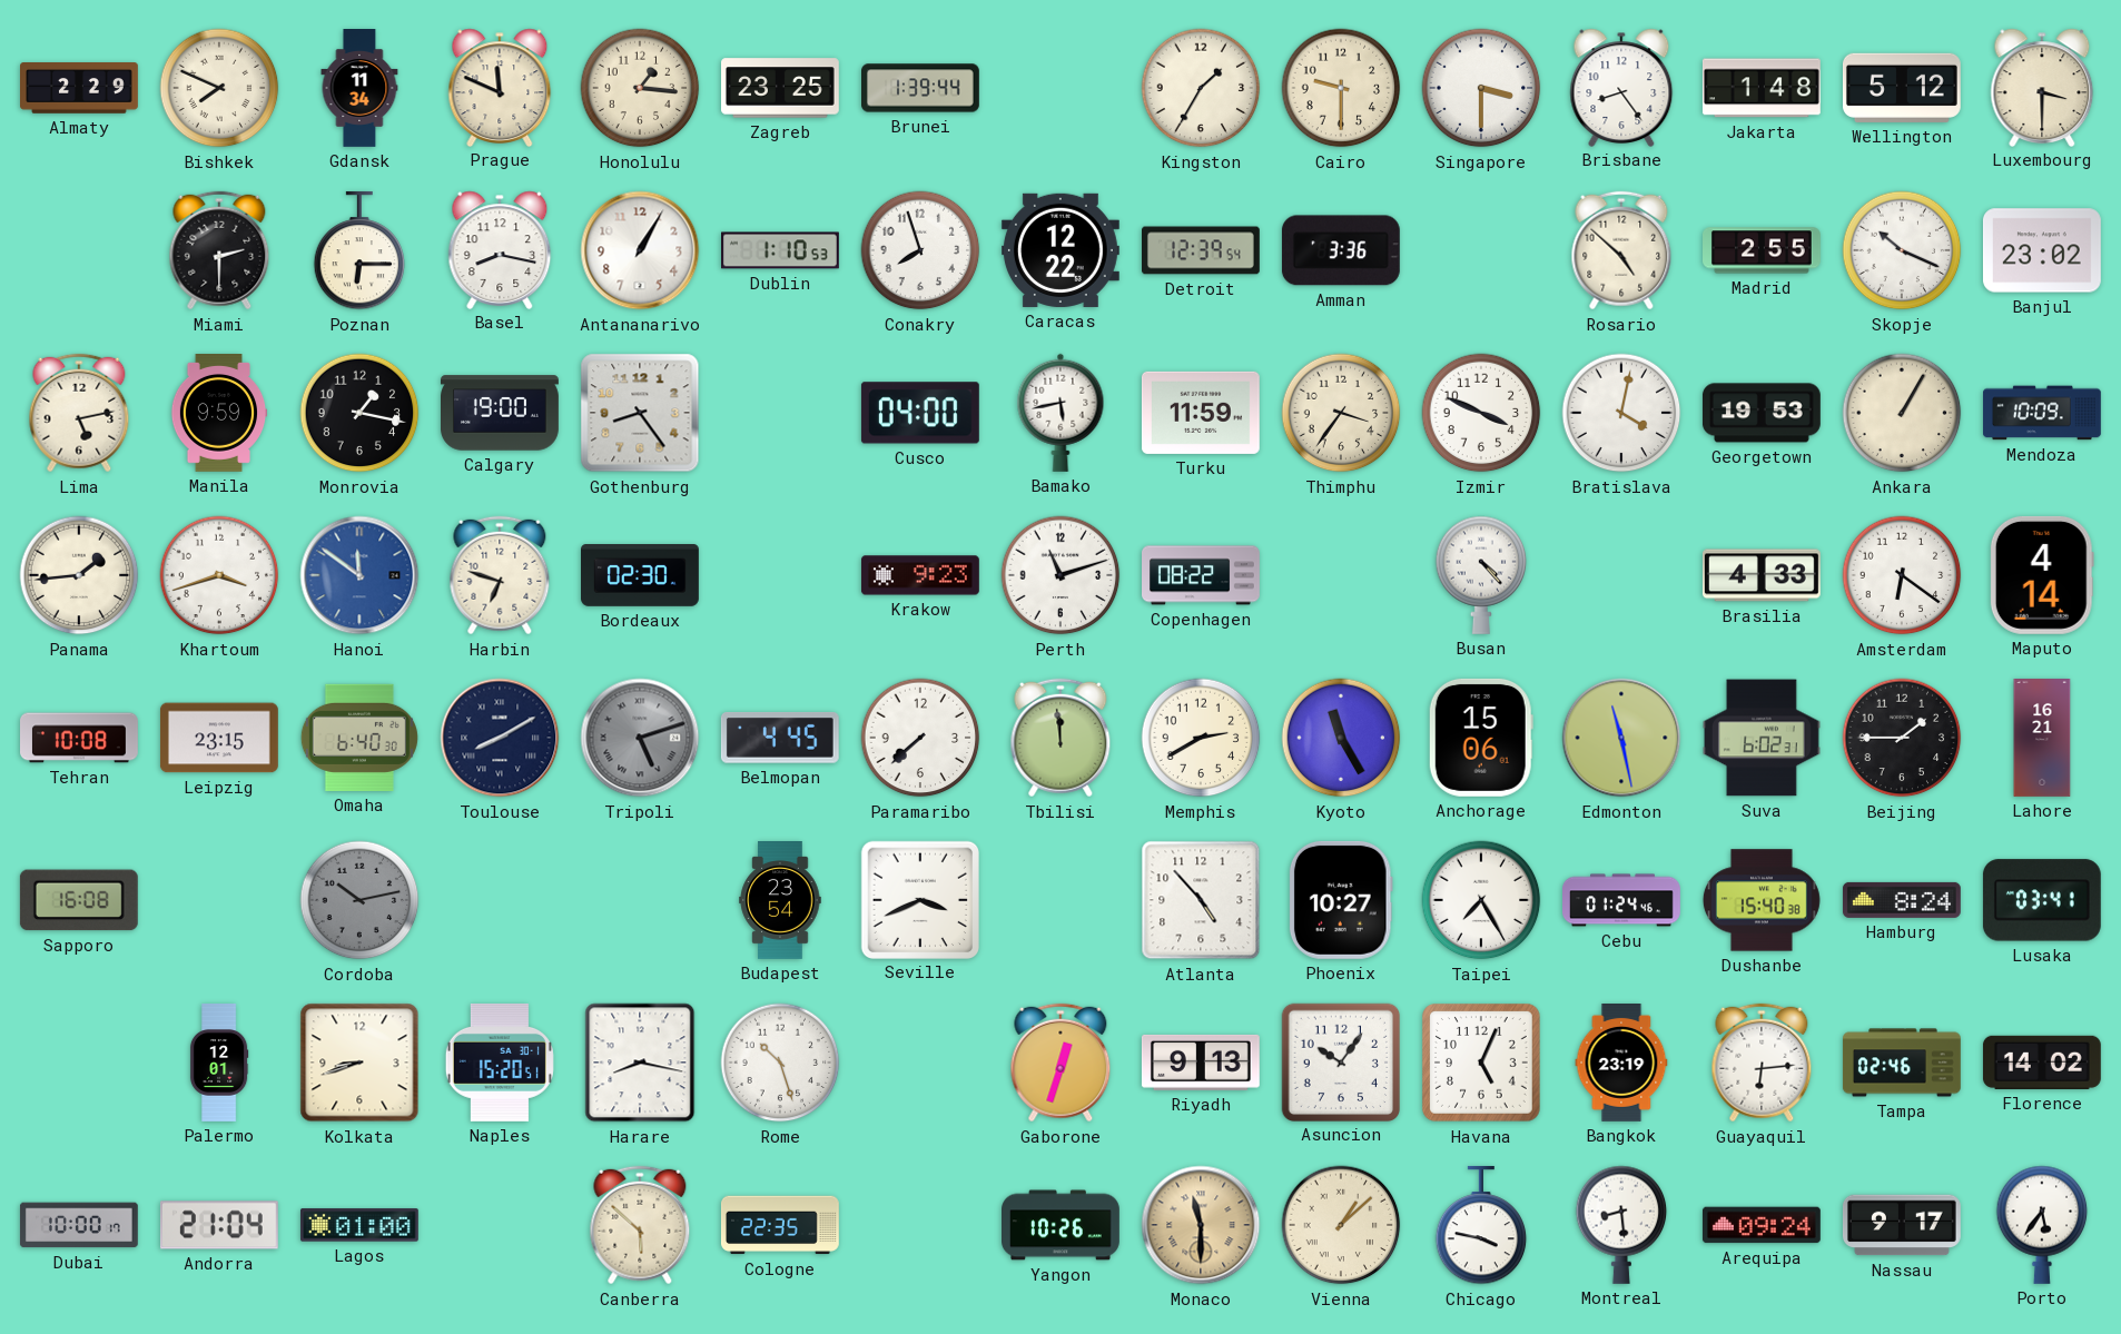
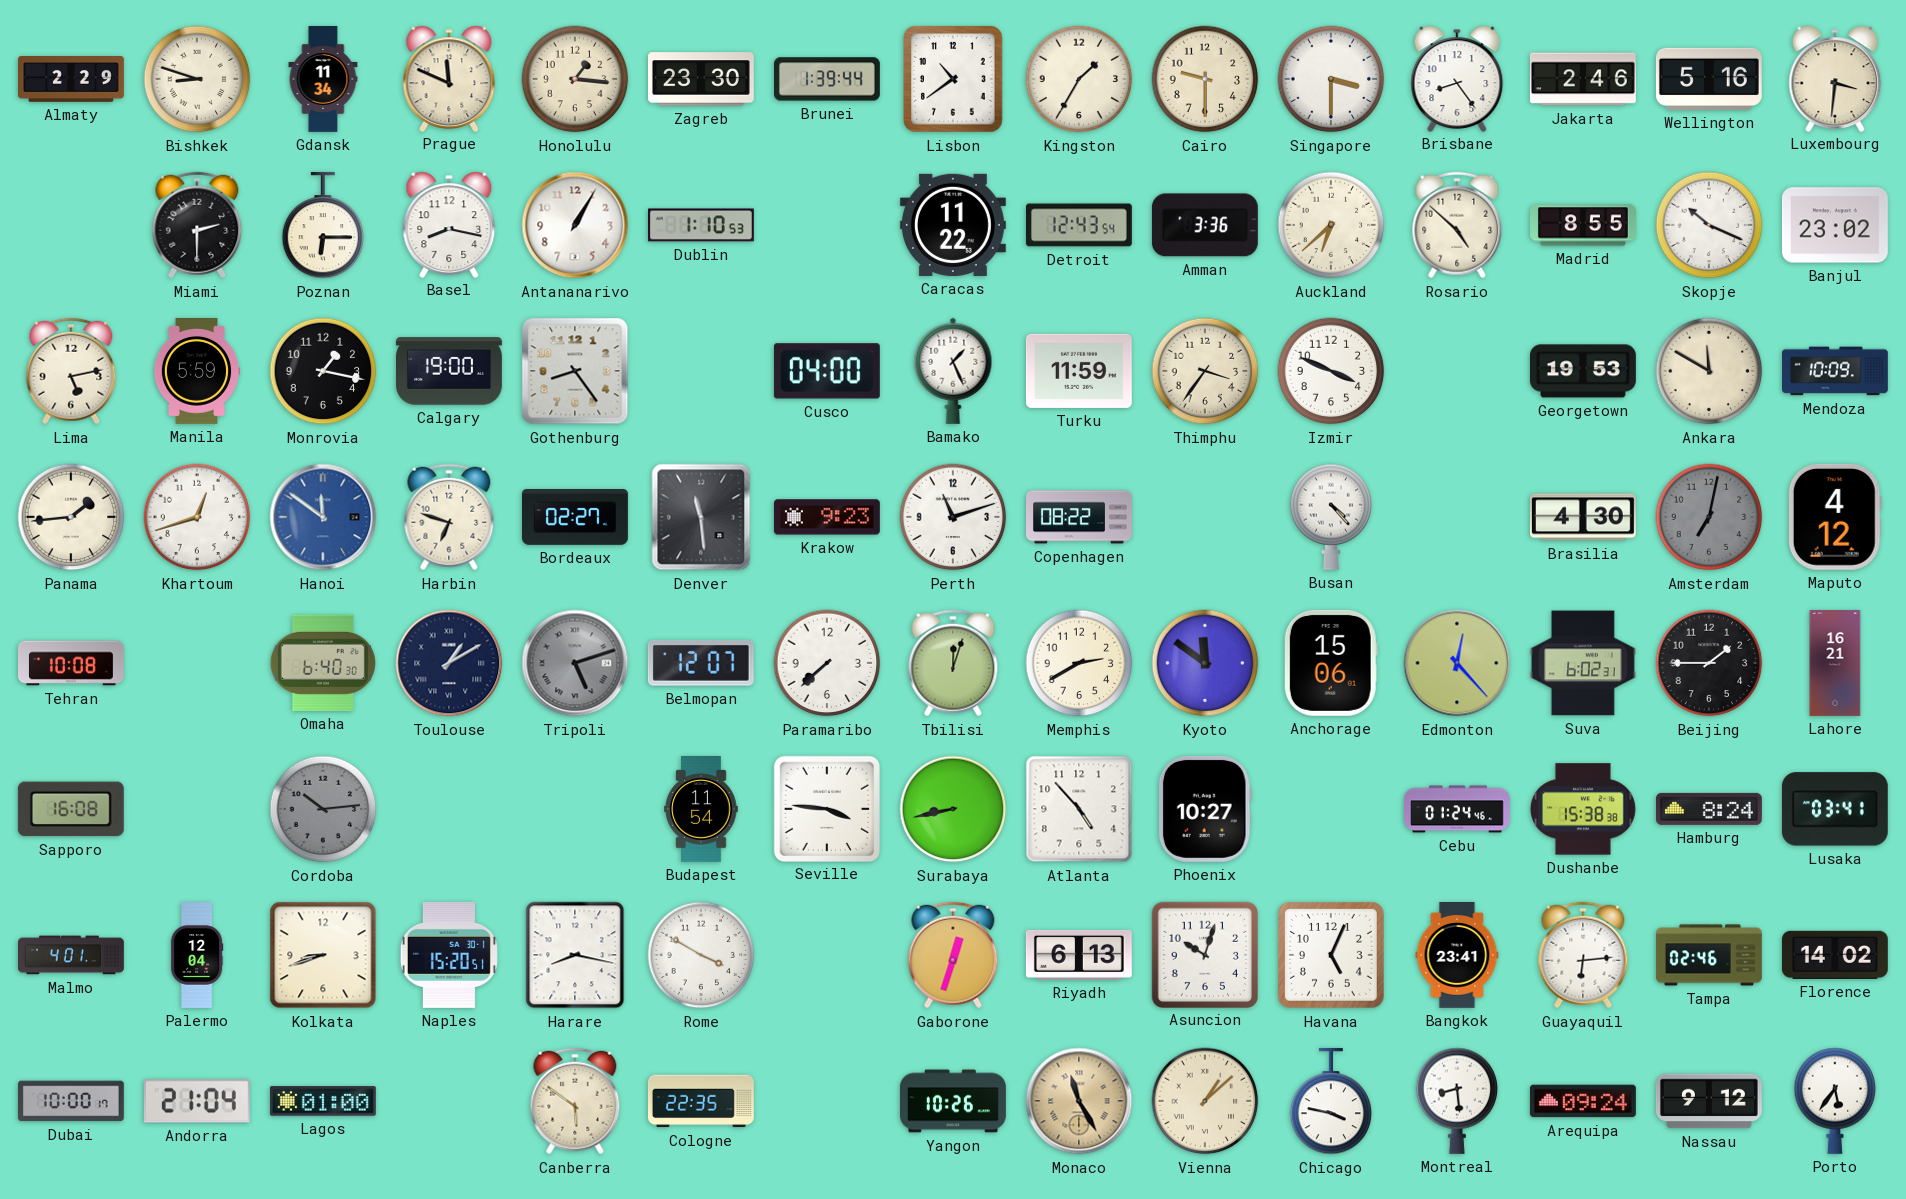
Bishkek: 7:49 -> 8:48
Zagreb: 23:25 -> 23:30
Lisbon: none -> 10:39
Jakarta: 1:48 -> 2:46
Wellington: 5:12 -> 5:16
Luxembourg: 3:30 -> 3:31
Conakry: 7:57 -> none
Caracas: 12:22 -> 11:22
Detroit: 12:39 -> 12:43
Auckland: none -> 6:38
Madrid: 2:55 -> 8:55
Manila: 9:59 -> 5:59
Bamako: 5:43 -> 1:26
Bratislava: 4:02 -> none
Ankara: 1:05 -> 11:50
Khartoum: 3:42 -> 12:42
Bordeaux: 02:30 -> 02:27
Denver: none -> 11:29
Brasilia: 4:33 -> 4:30
Amsterdam: 6:21 -> 7:02
Amsterdam dial: white -> grey
Maputo: 4:14 -> 4:12
Leipzig: 23:15 -> none
Toulouse: 8:10 -> 1:10
Belmopan: 4:45 -> 12:07
Tbilisi: 11:59 -> 12:03
Kyoto: 11:25 -> 11:51
Edmonton: 11:28 -> 12:23
Cordoba: 10:13 -> 10:14
Budapest: 23:54 -> 11:54
Seville: 3:41 -> 3:46
Surabaya: none -> 8:43
Taipei: 7:25 -> none
Dushanbe: 15:40 -> 15:38
Malmo: none -> 4:01
Palermo: 12:01 -> 12:04
Rome: 10:27 -> 3:50
Riyadh: 9:13 -> 6:13
Asuncion: 10:06 -> 10:03
Bangkok: 23:19 -> 23:41
Canberra: 5:52 -> 5:51
Monaco: 11:30 -> 11:25
Nassau: 9:17 -> 9:12
